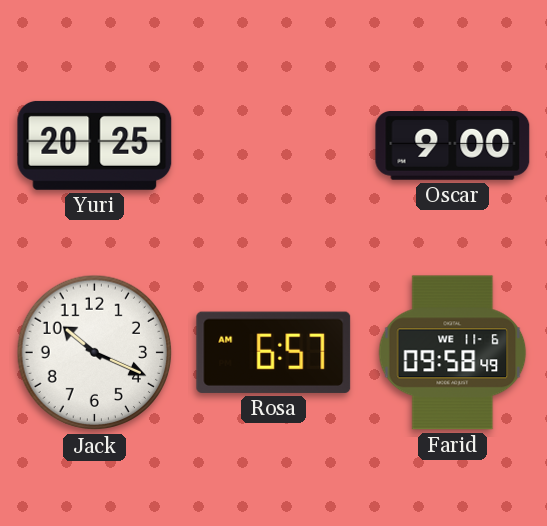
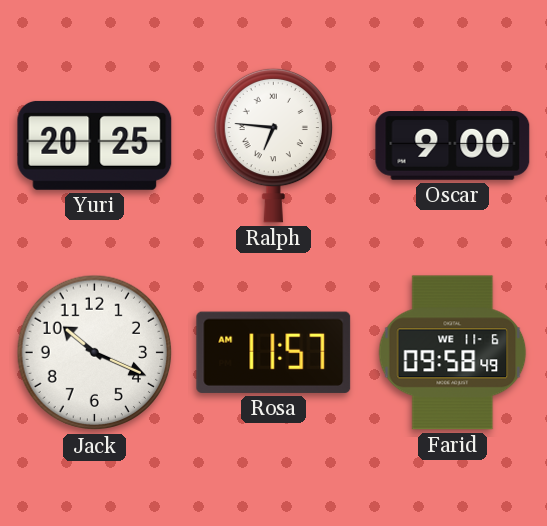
Ralph: none -> 6:46
Rosa: 6:57 -> 11:57
